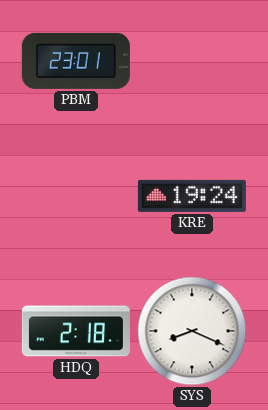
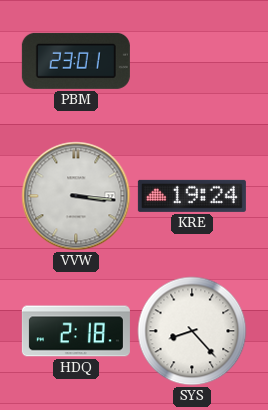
VVW: none -> 3:16
SYS: 8:19 -> 8:23
